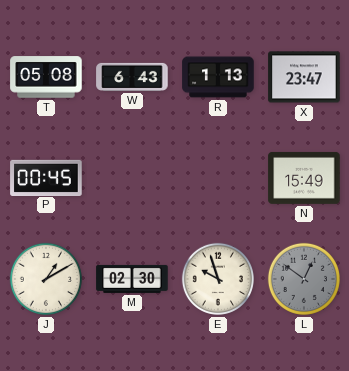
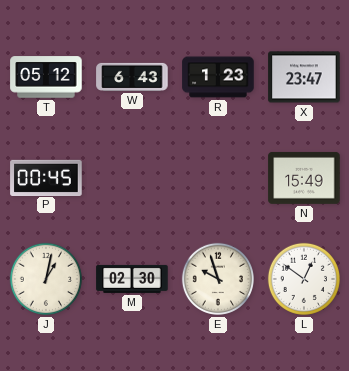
T: 05:08 -> 05:12
R: 1:13 -> 1:23
J: 1:10 -> 1:02
L dial: grey -> white
